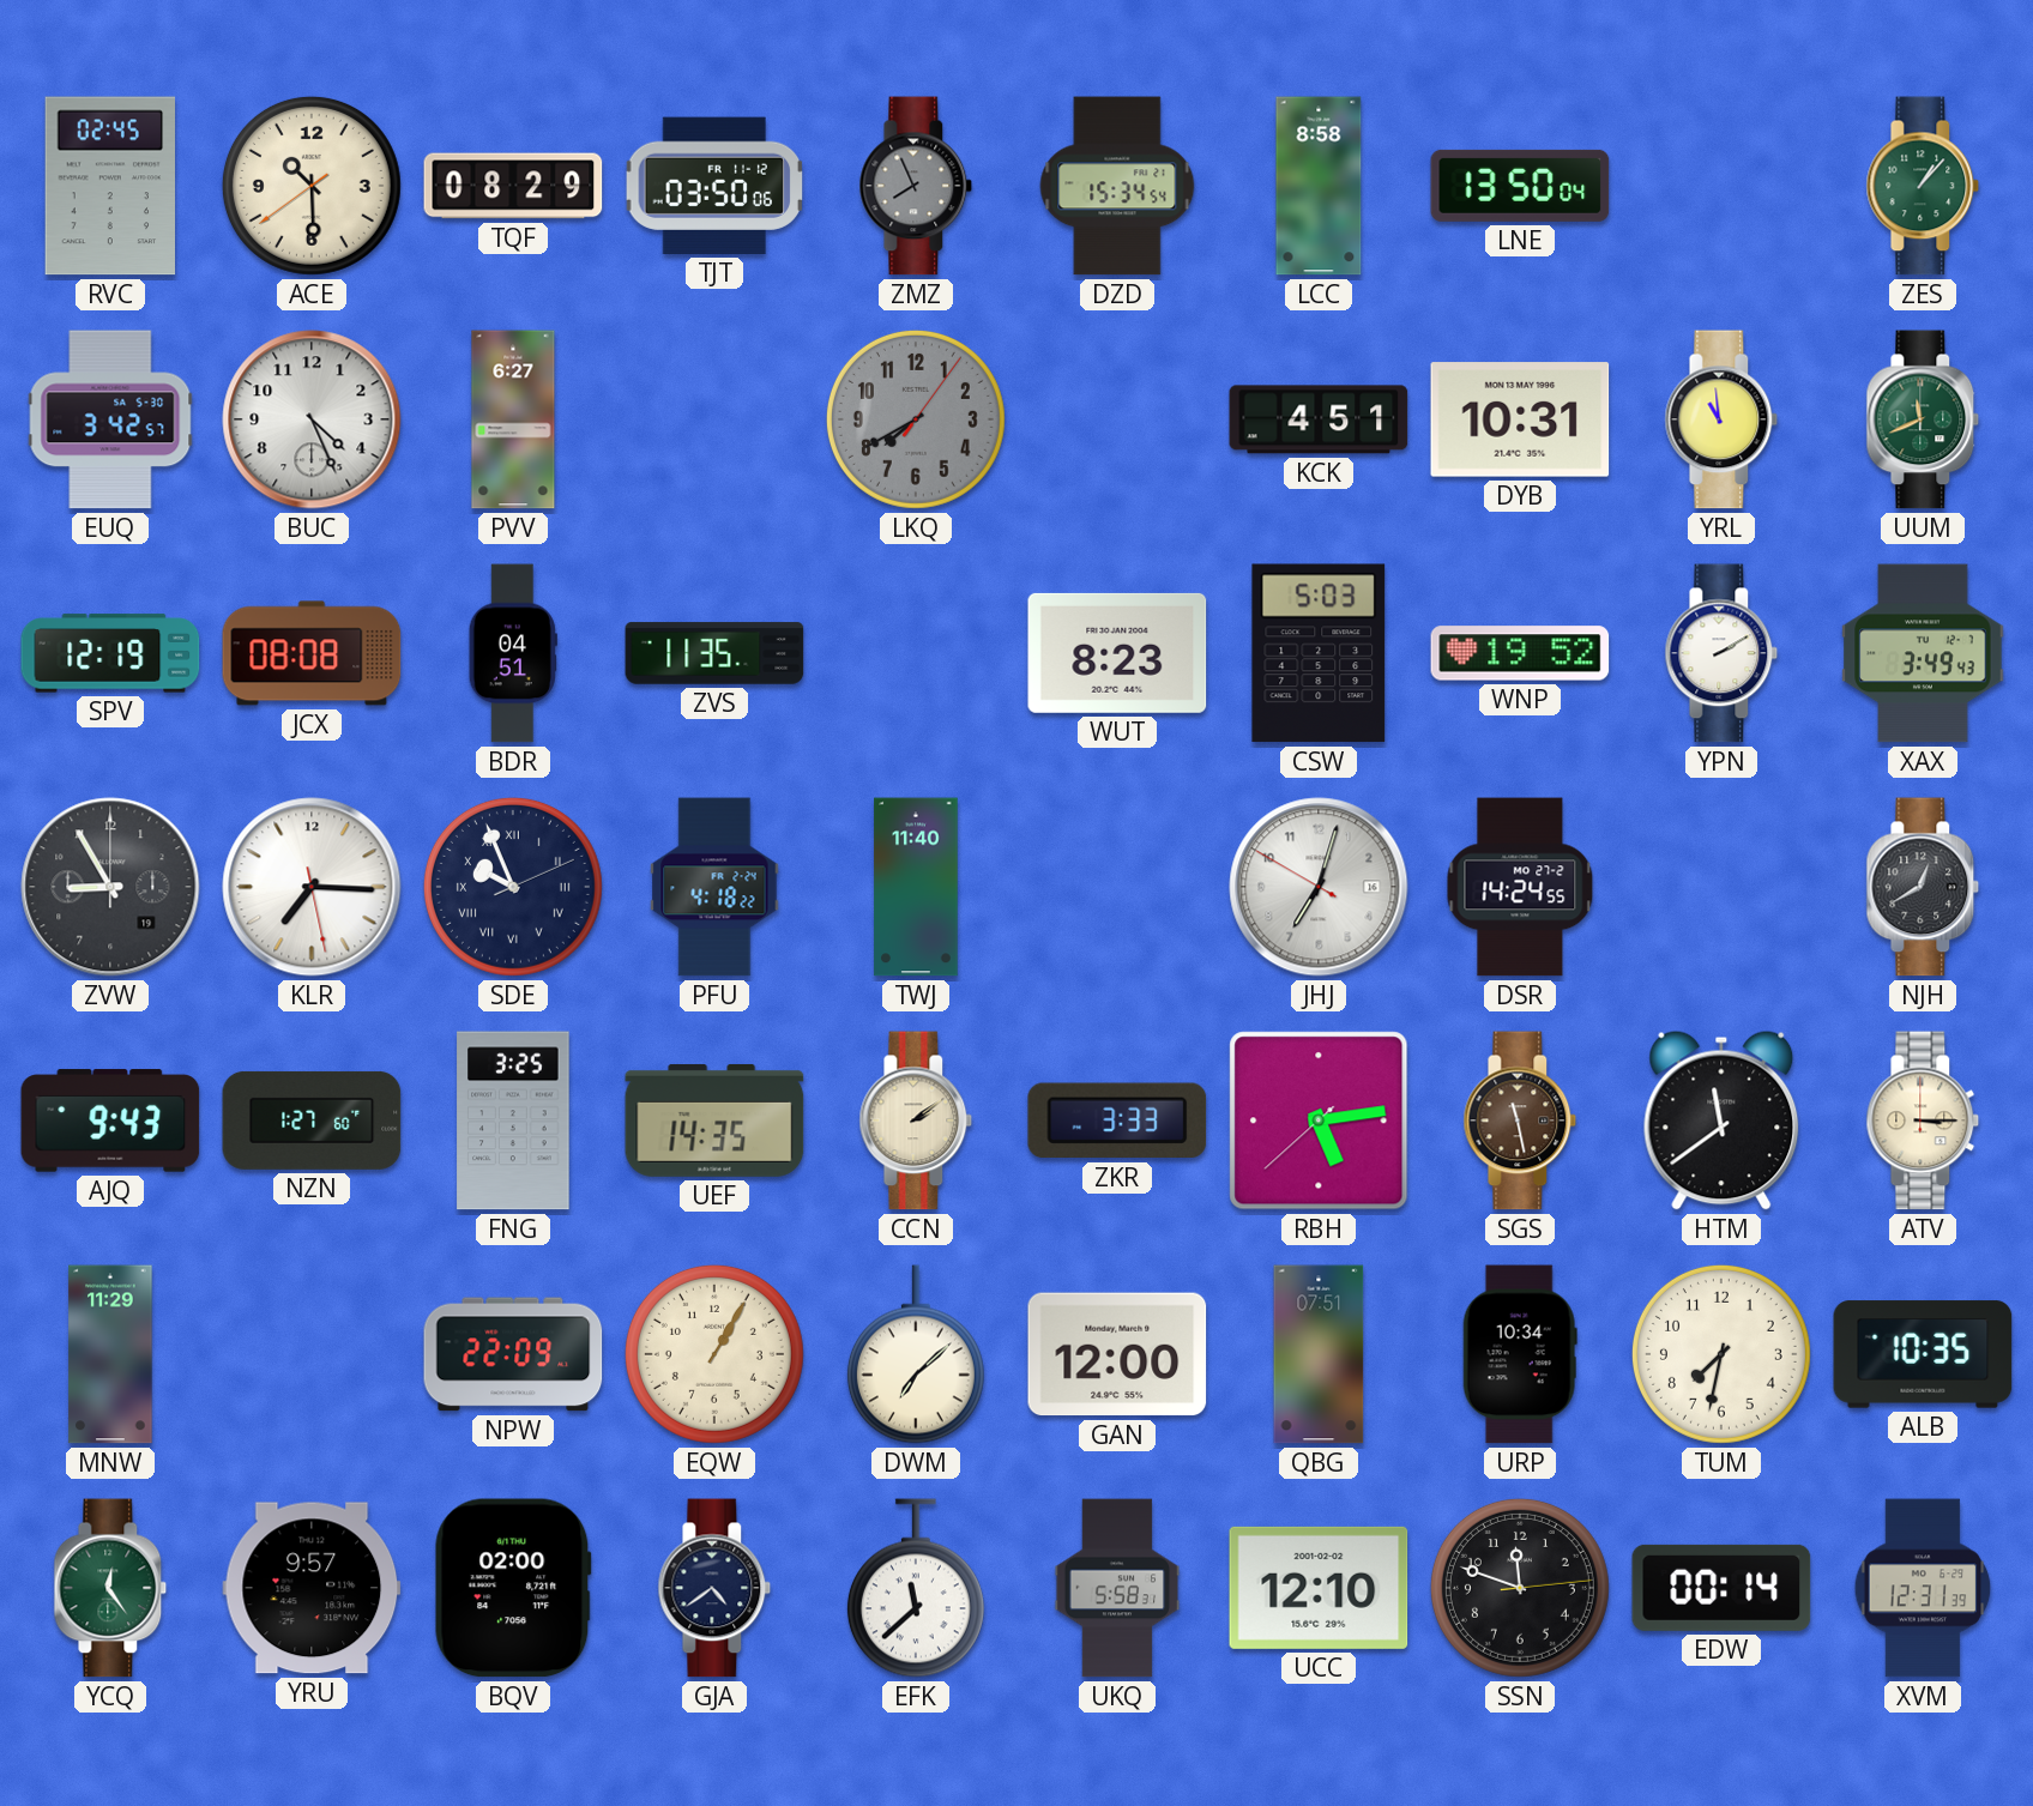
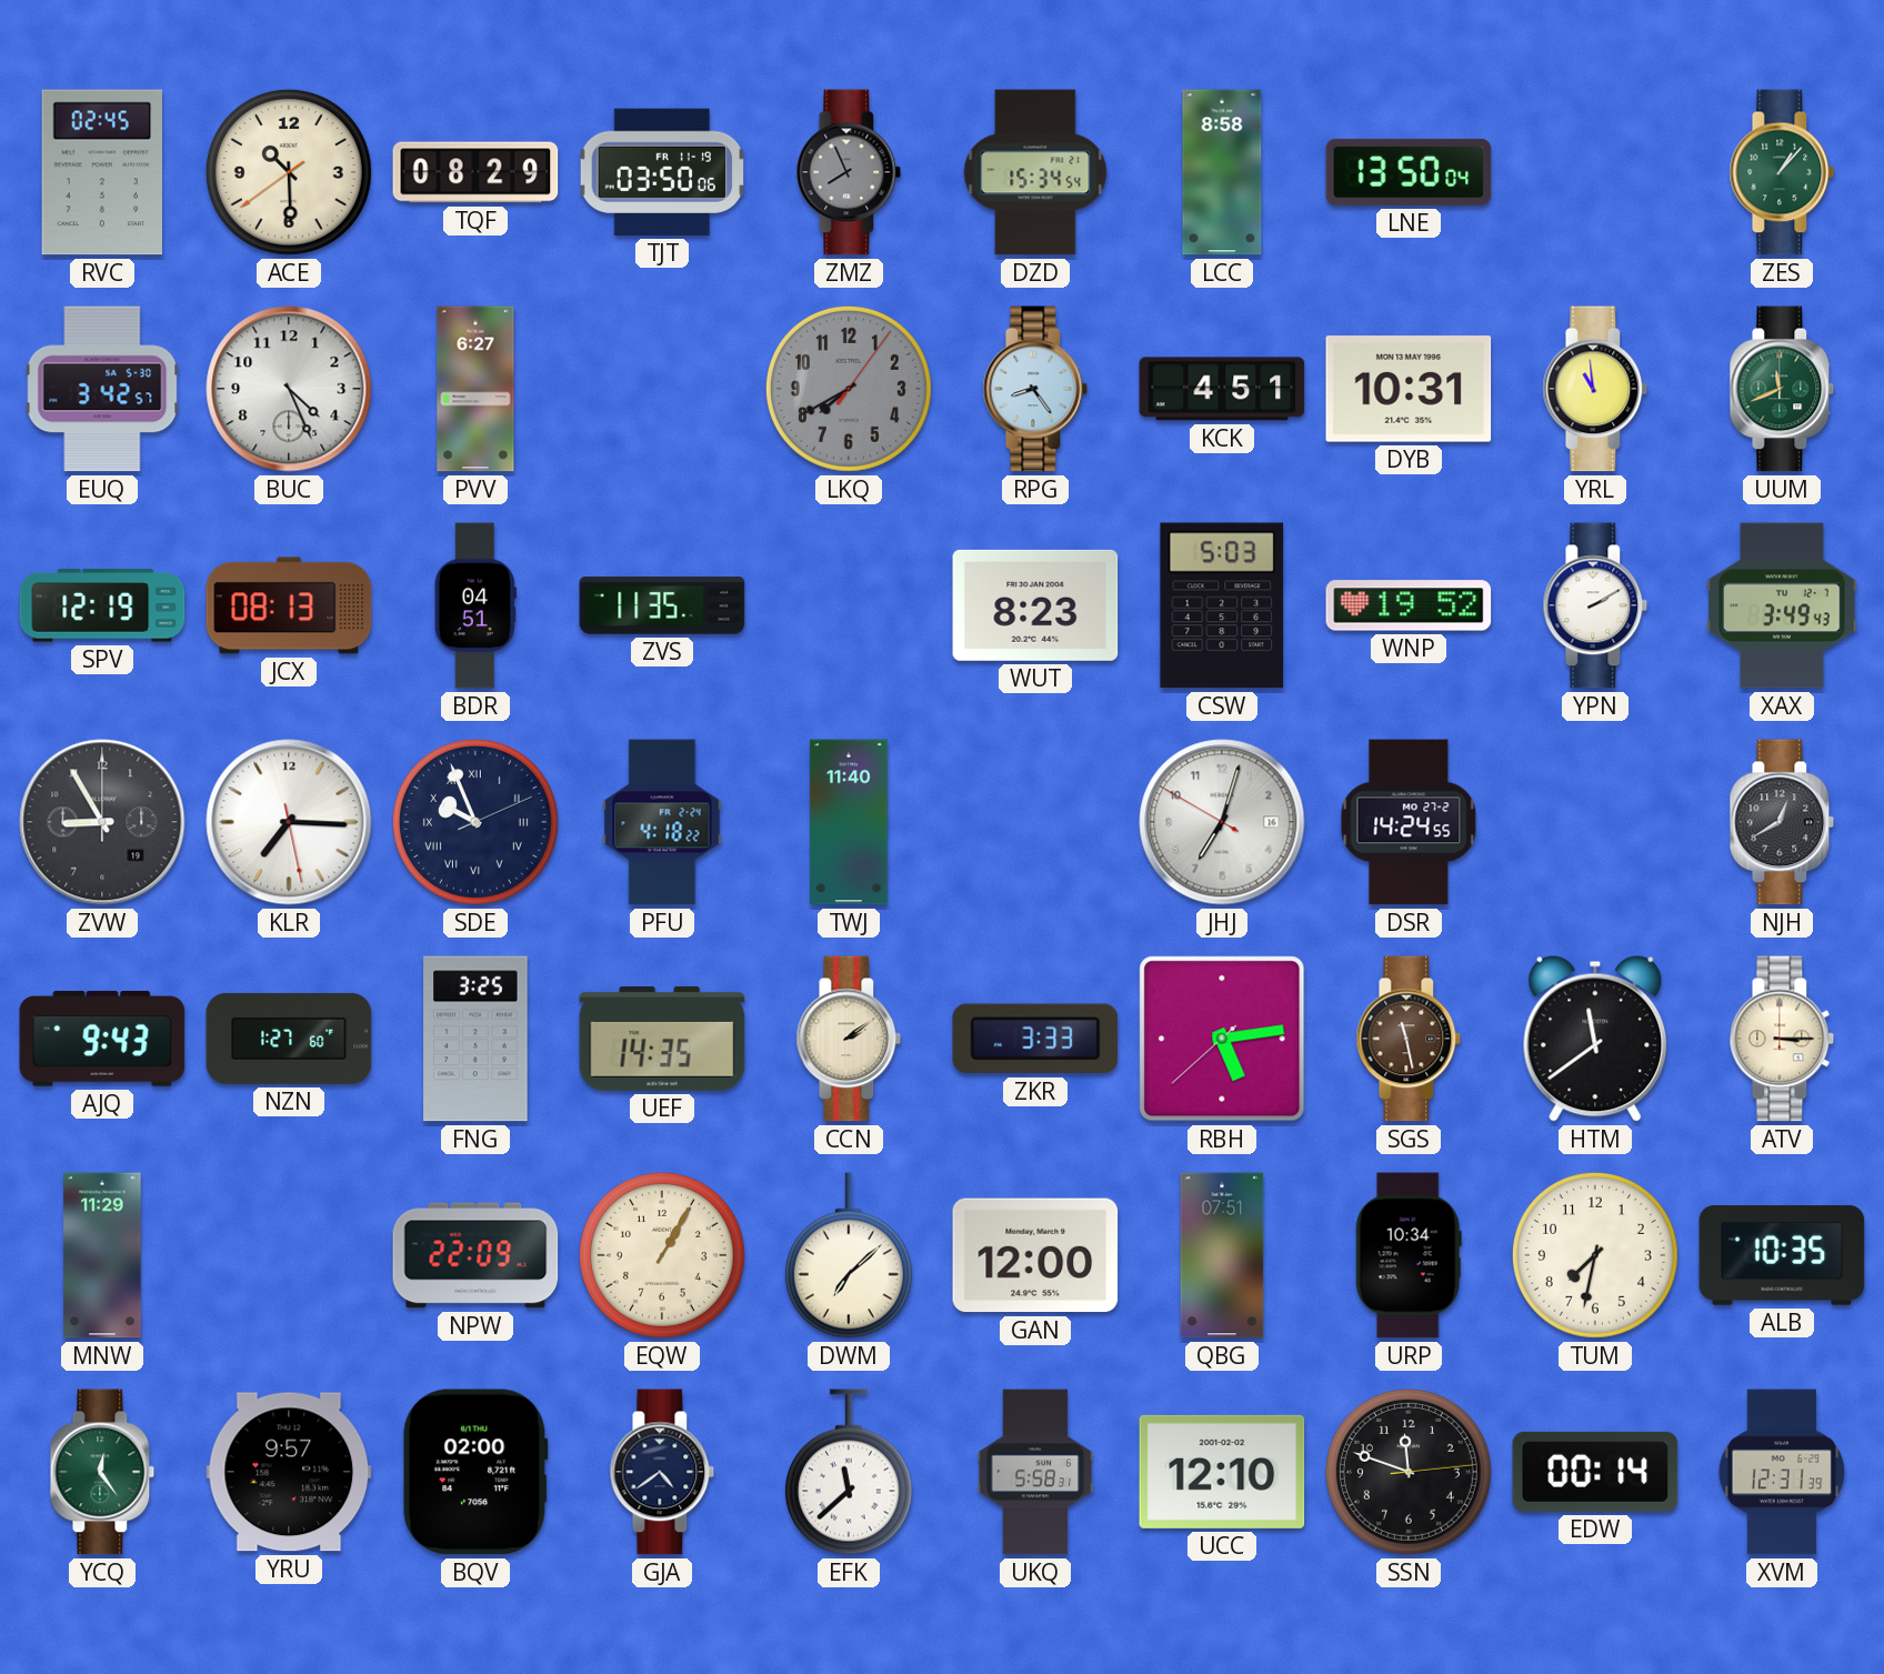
TJT date: FR 11-12 -> FR 11-19
RPG: none -> 8:24
JCX: 08:08 -> 08:13
